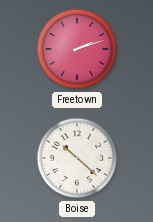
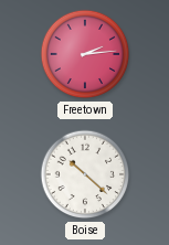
Freetown: 2:12 -> 2:14
